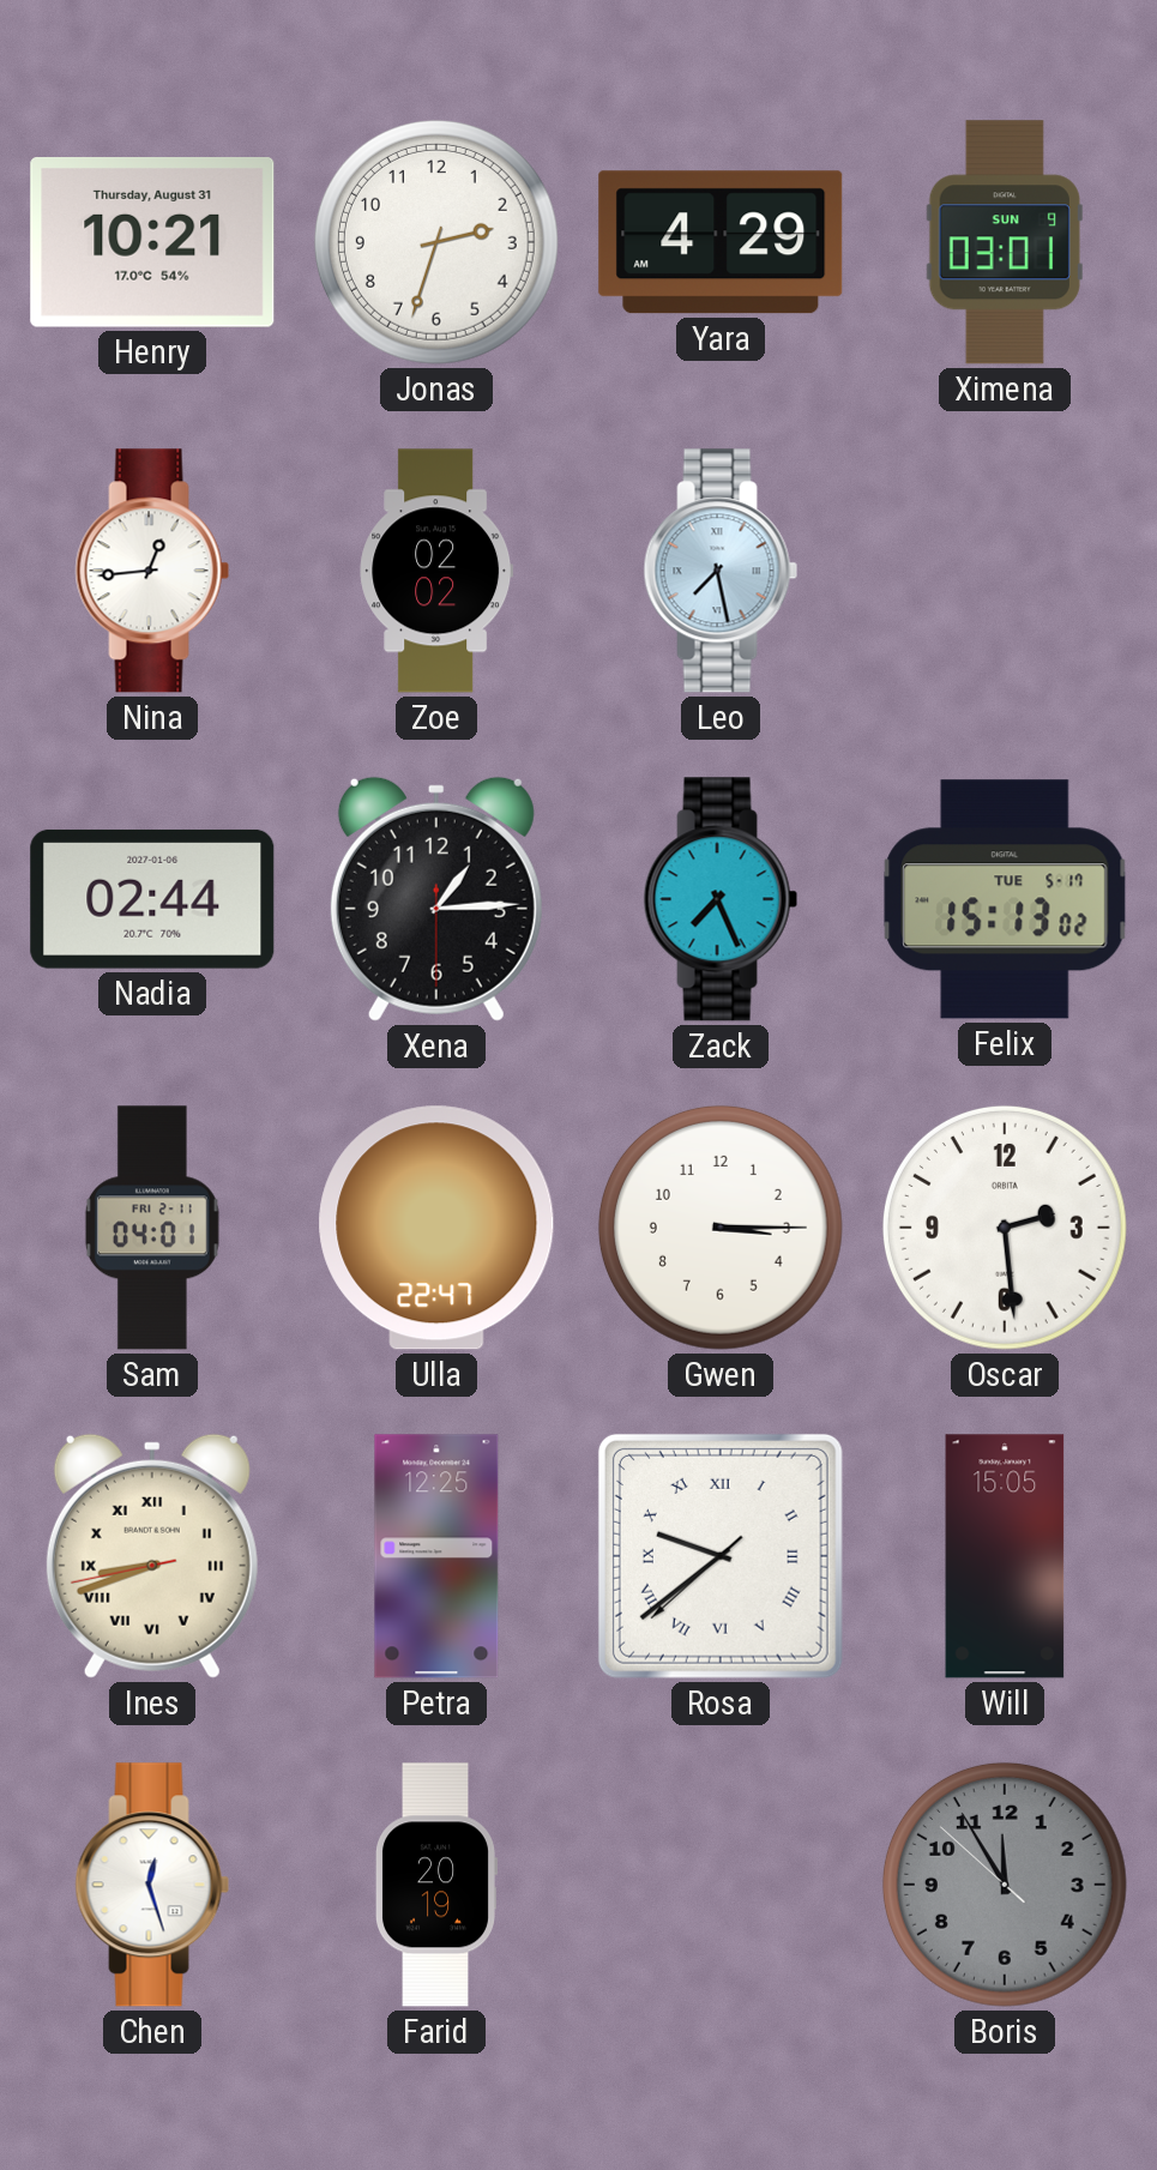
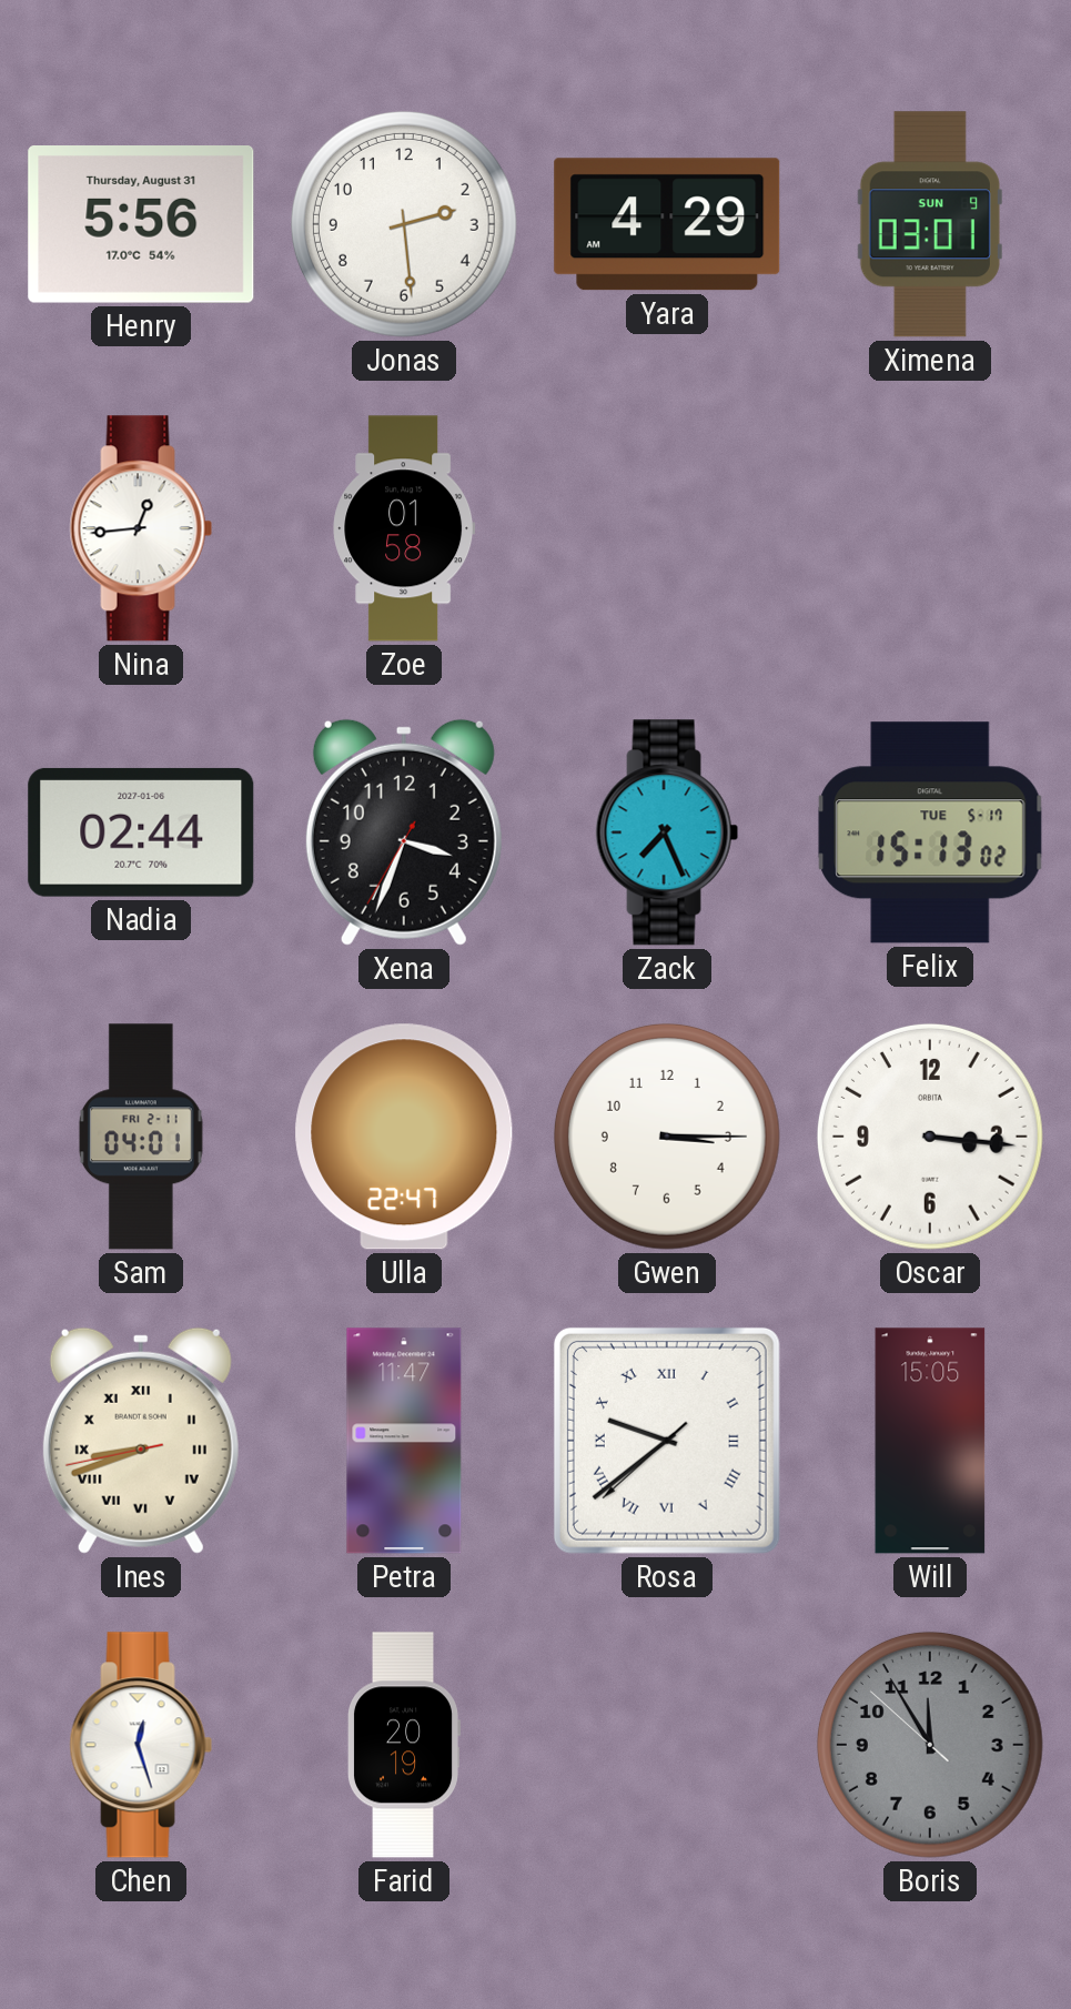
Henry: 10:21 -> 5:56
Jonas: 2:33 -> 2:29
Zoe: 02:02 -> 01:58
Leo: 7:28 -> none
Xena: 1:14 -> 3:33
Oscar: 2:29 -> 3:16
Petra: 12:25 -> 11:47
